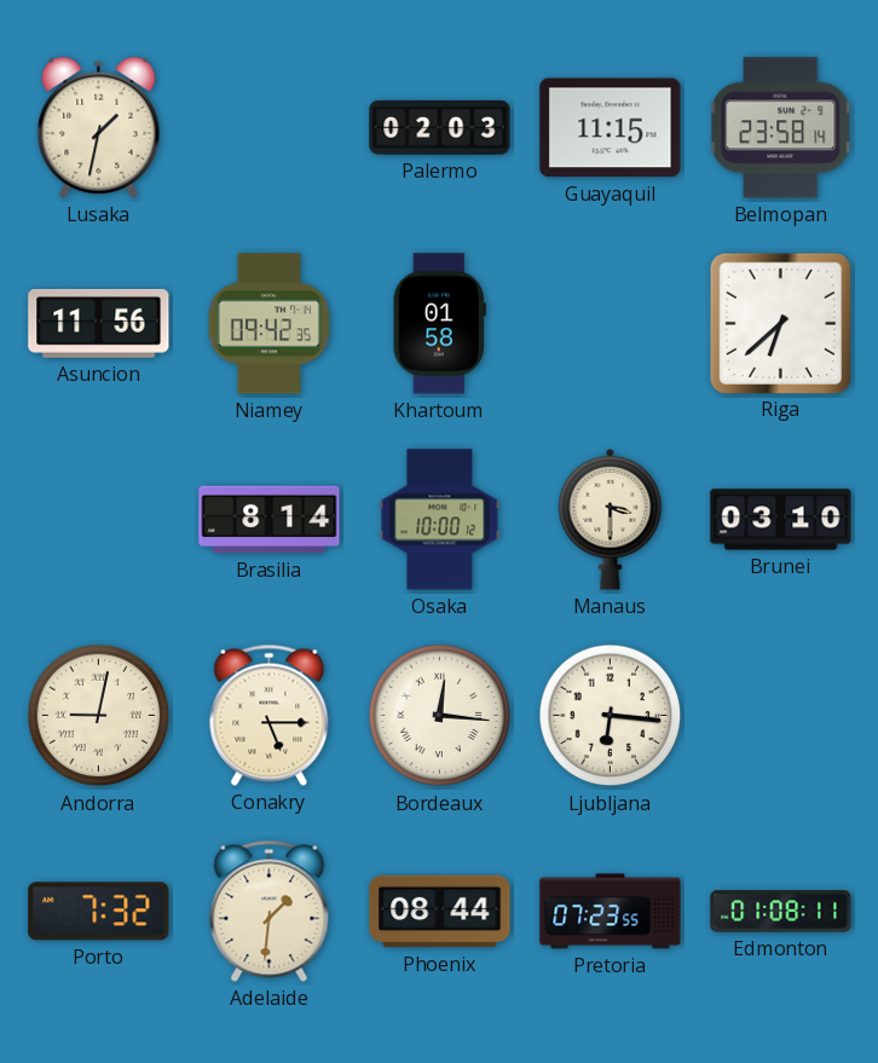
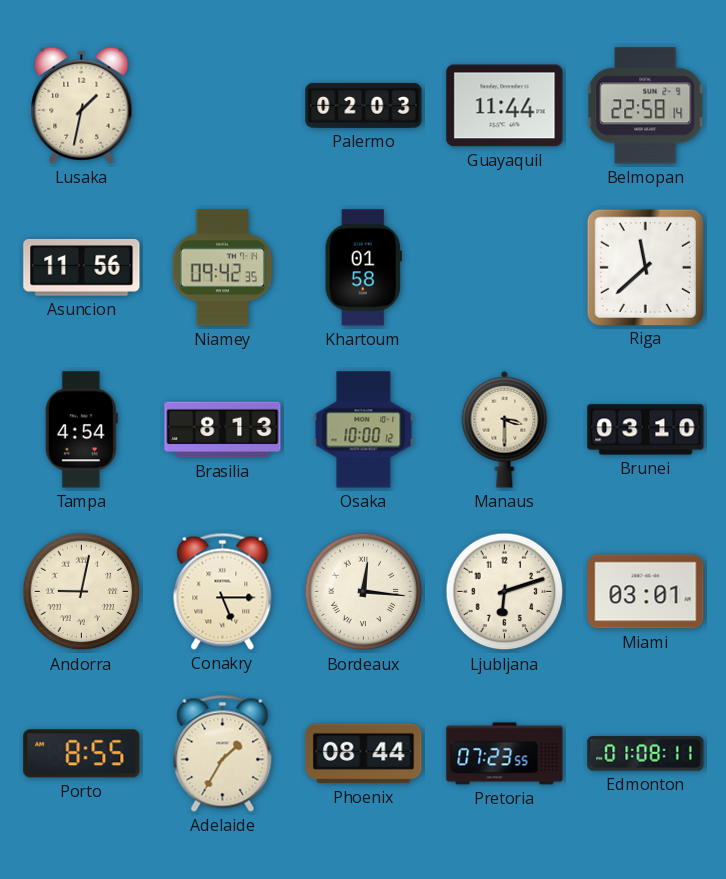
Guayaquil: 11:15 -> 11:44
Belmopan: 23:58 -> 22:58
Riga: 6:38 -> 11:38
Tampa: none -> 4:54
Brasilia: 8:14 -> 8:13
Ljubljana: 6:16 -> 6:12
Miami: none -> 03:01
Porto: 7:32 -> 8:55
Adelaide: 1:31 -> 1:35
